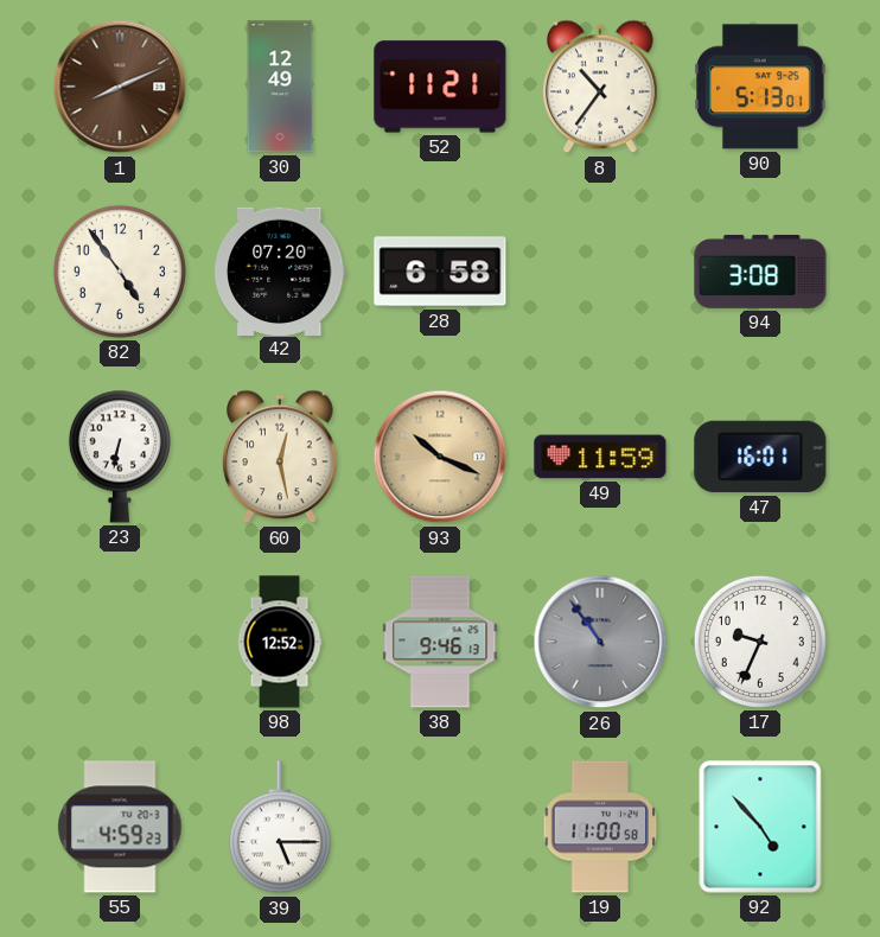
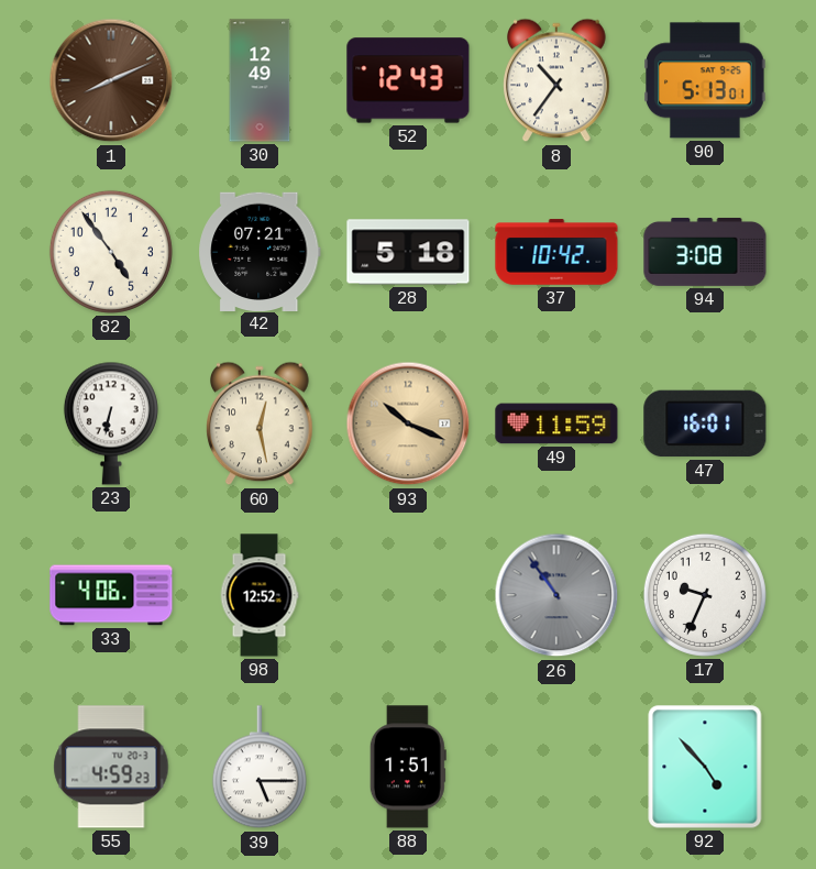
52: 11:21 -> 12:43
42: 07:20 -> 07:21
28: 6:58 -> 5:18
37: none -> 10:42
33: none -> 4:06
38: 9:46 -> none
88: none -> 1:51
19: 11:00 -> none
